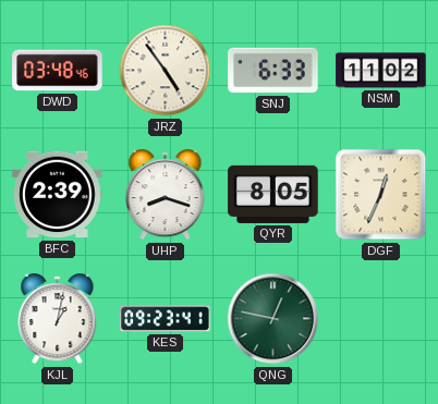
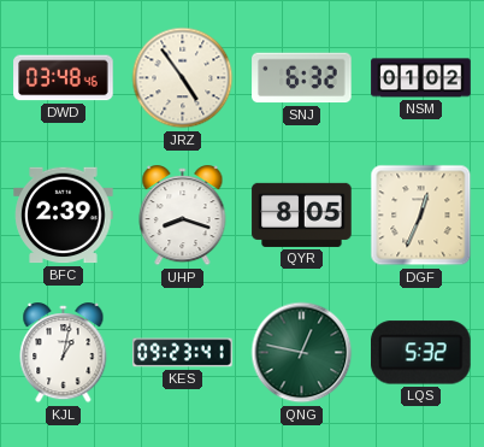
SNJ: 6:33 -> 6:32
NSM: 11:02 -> 01:02
LQS: none -> 5:32
